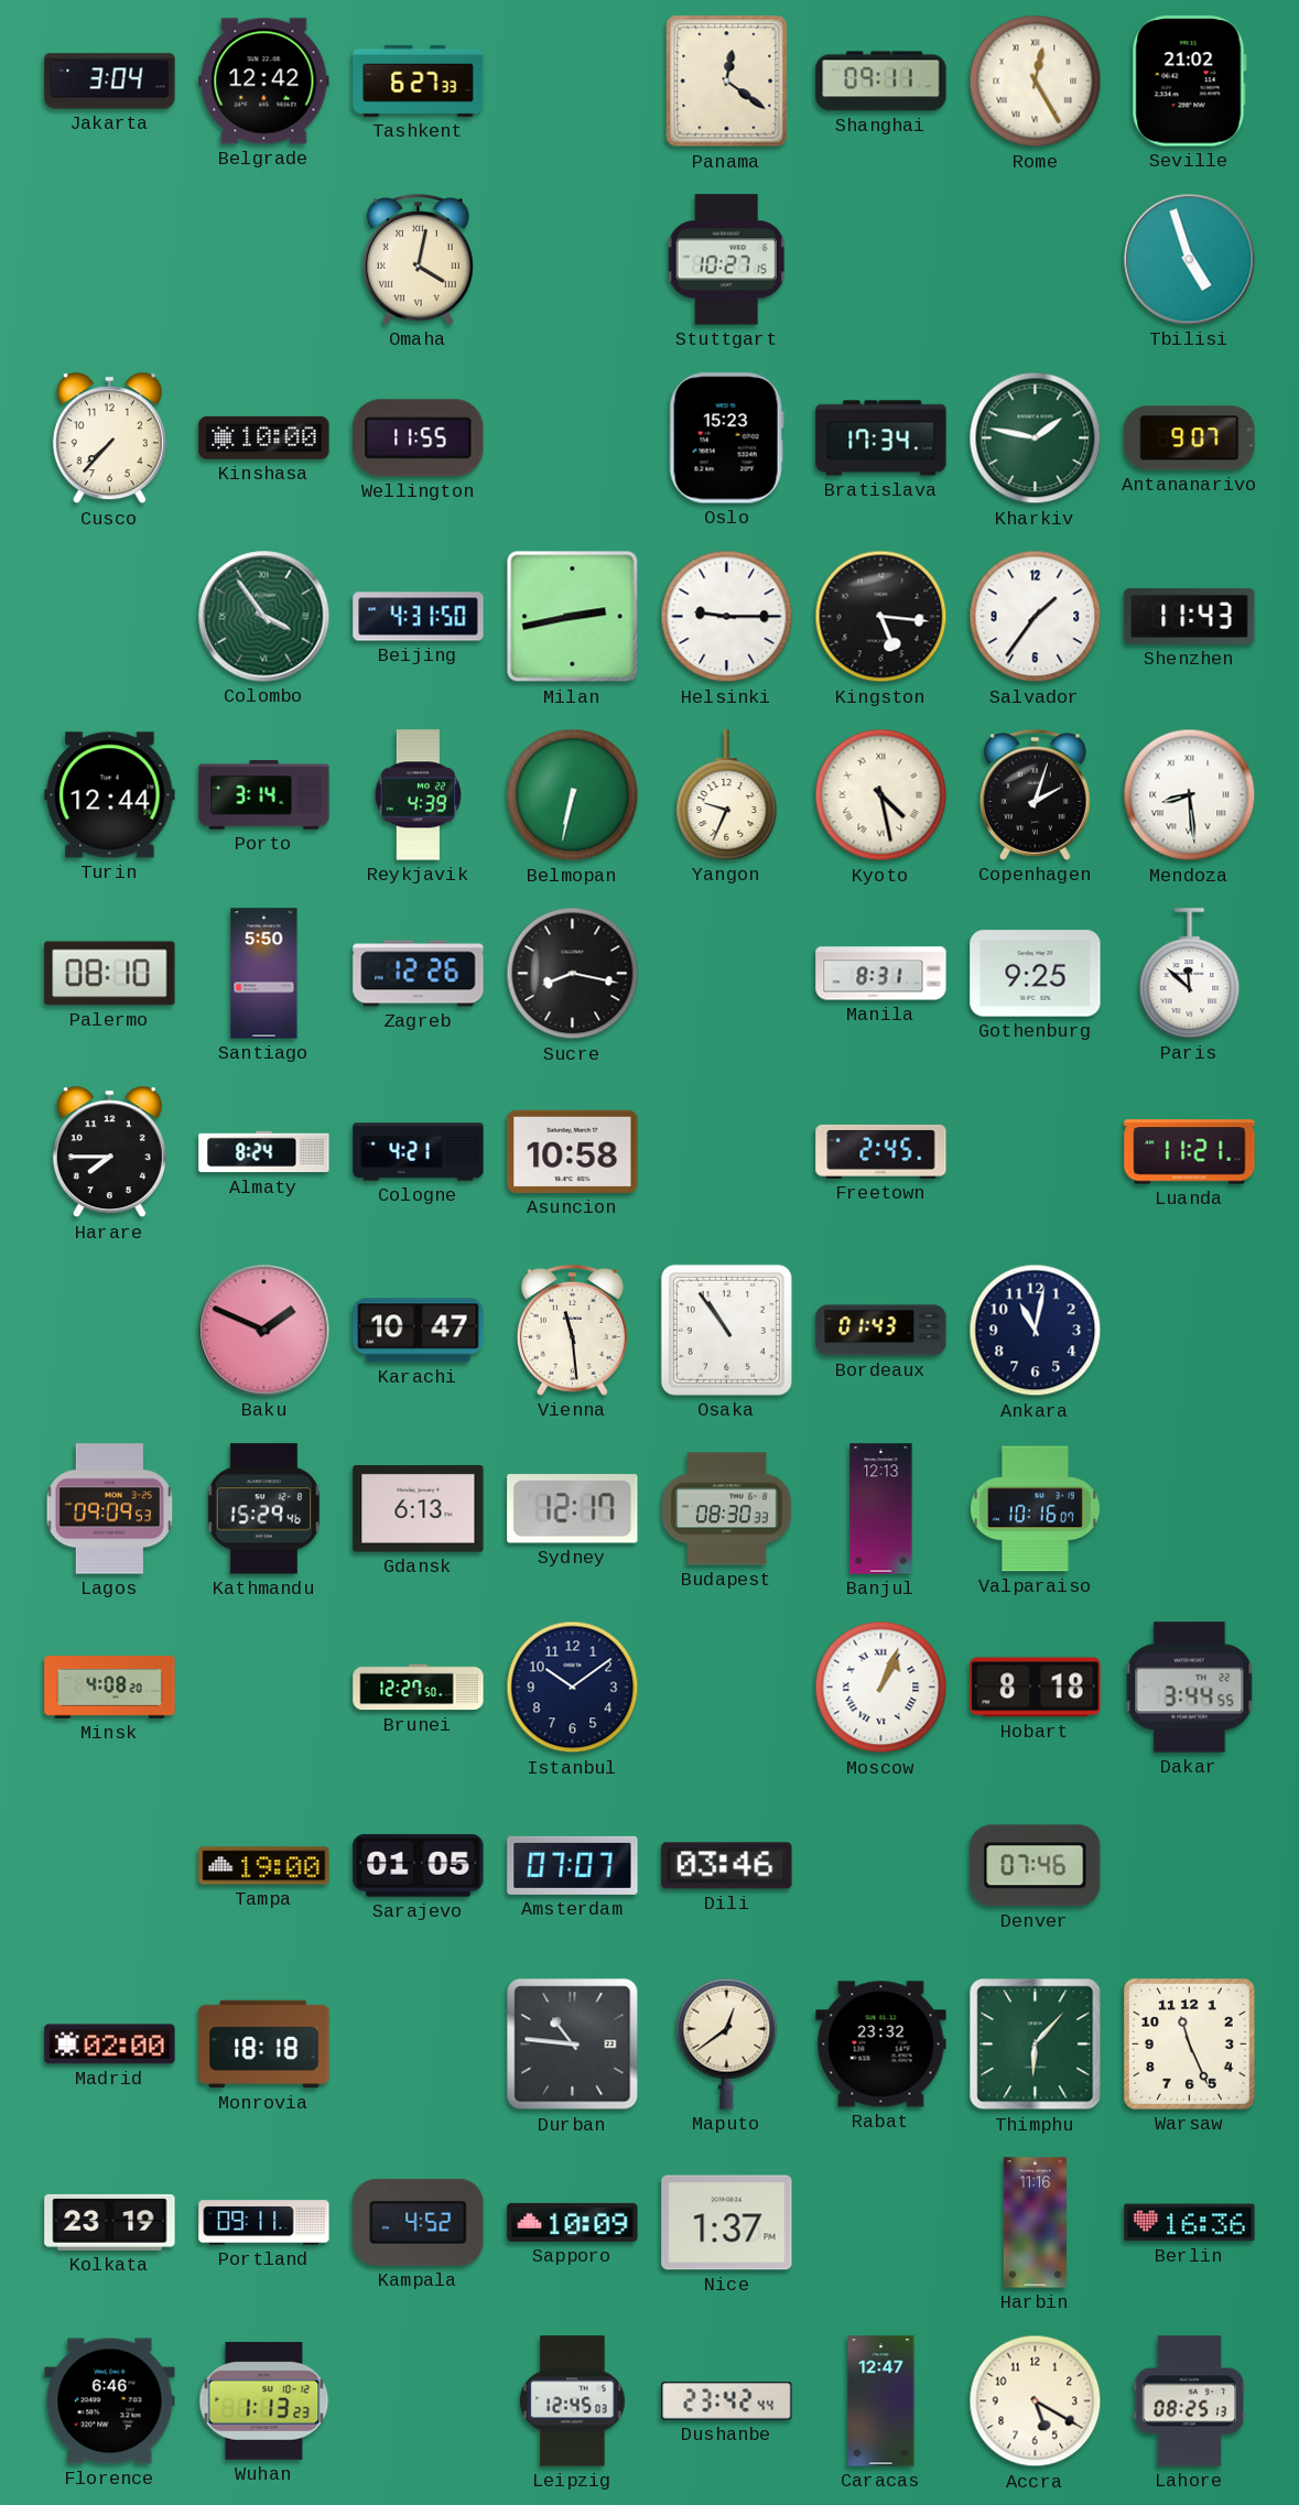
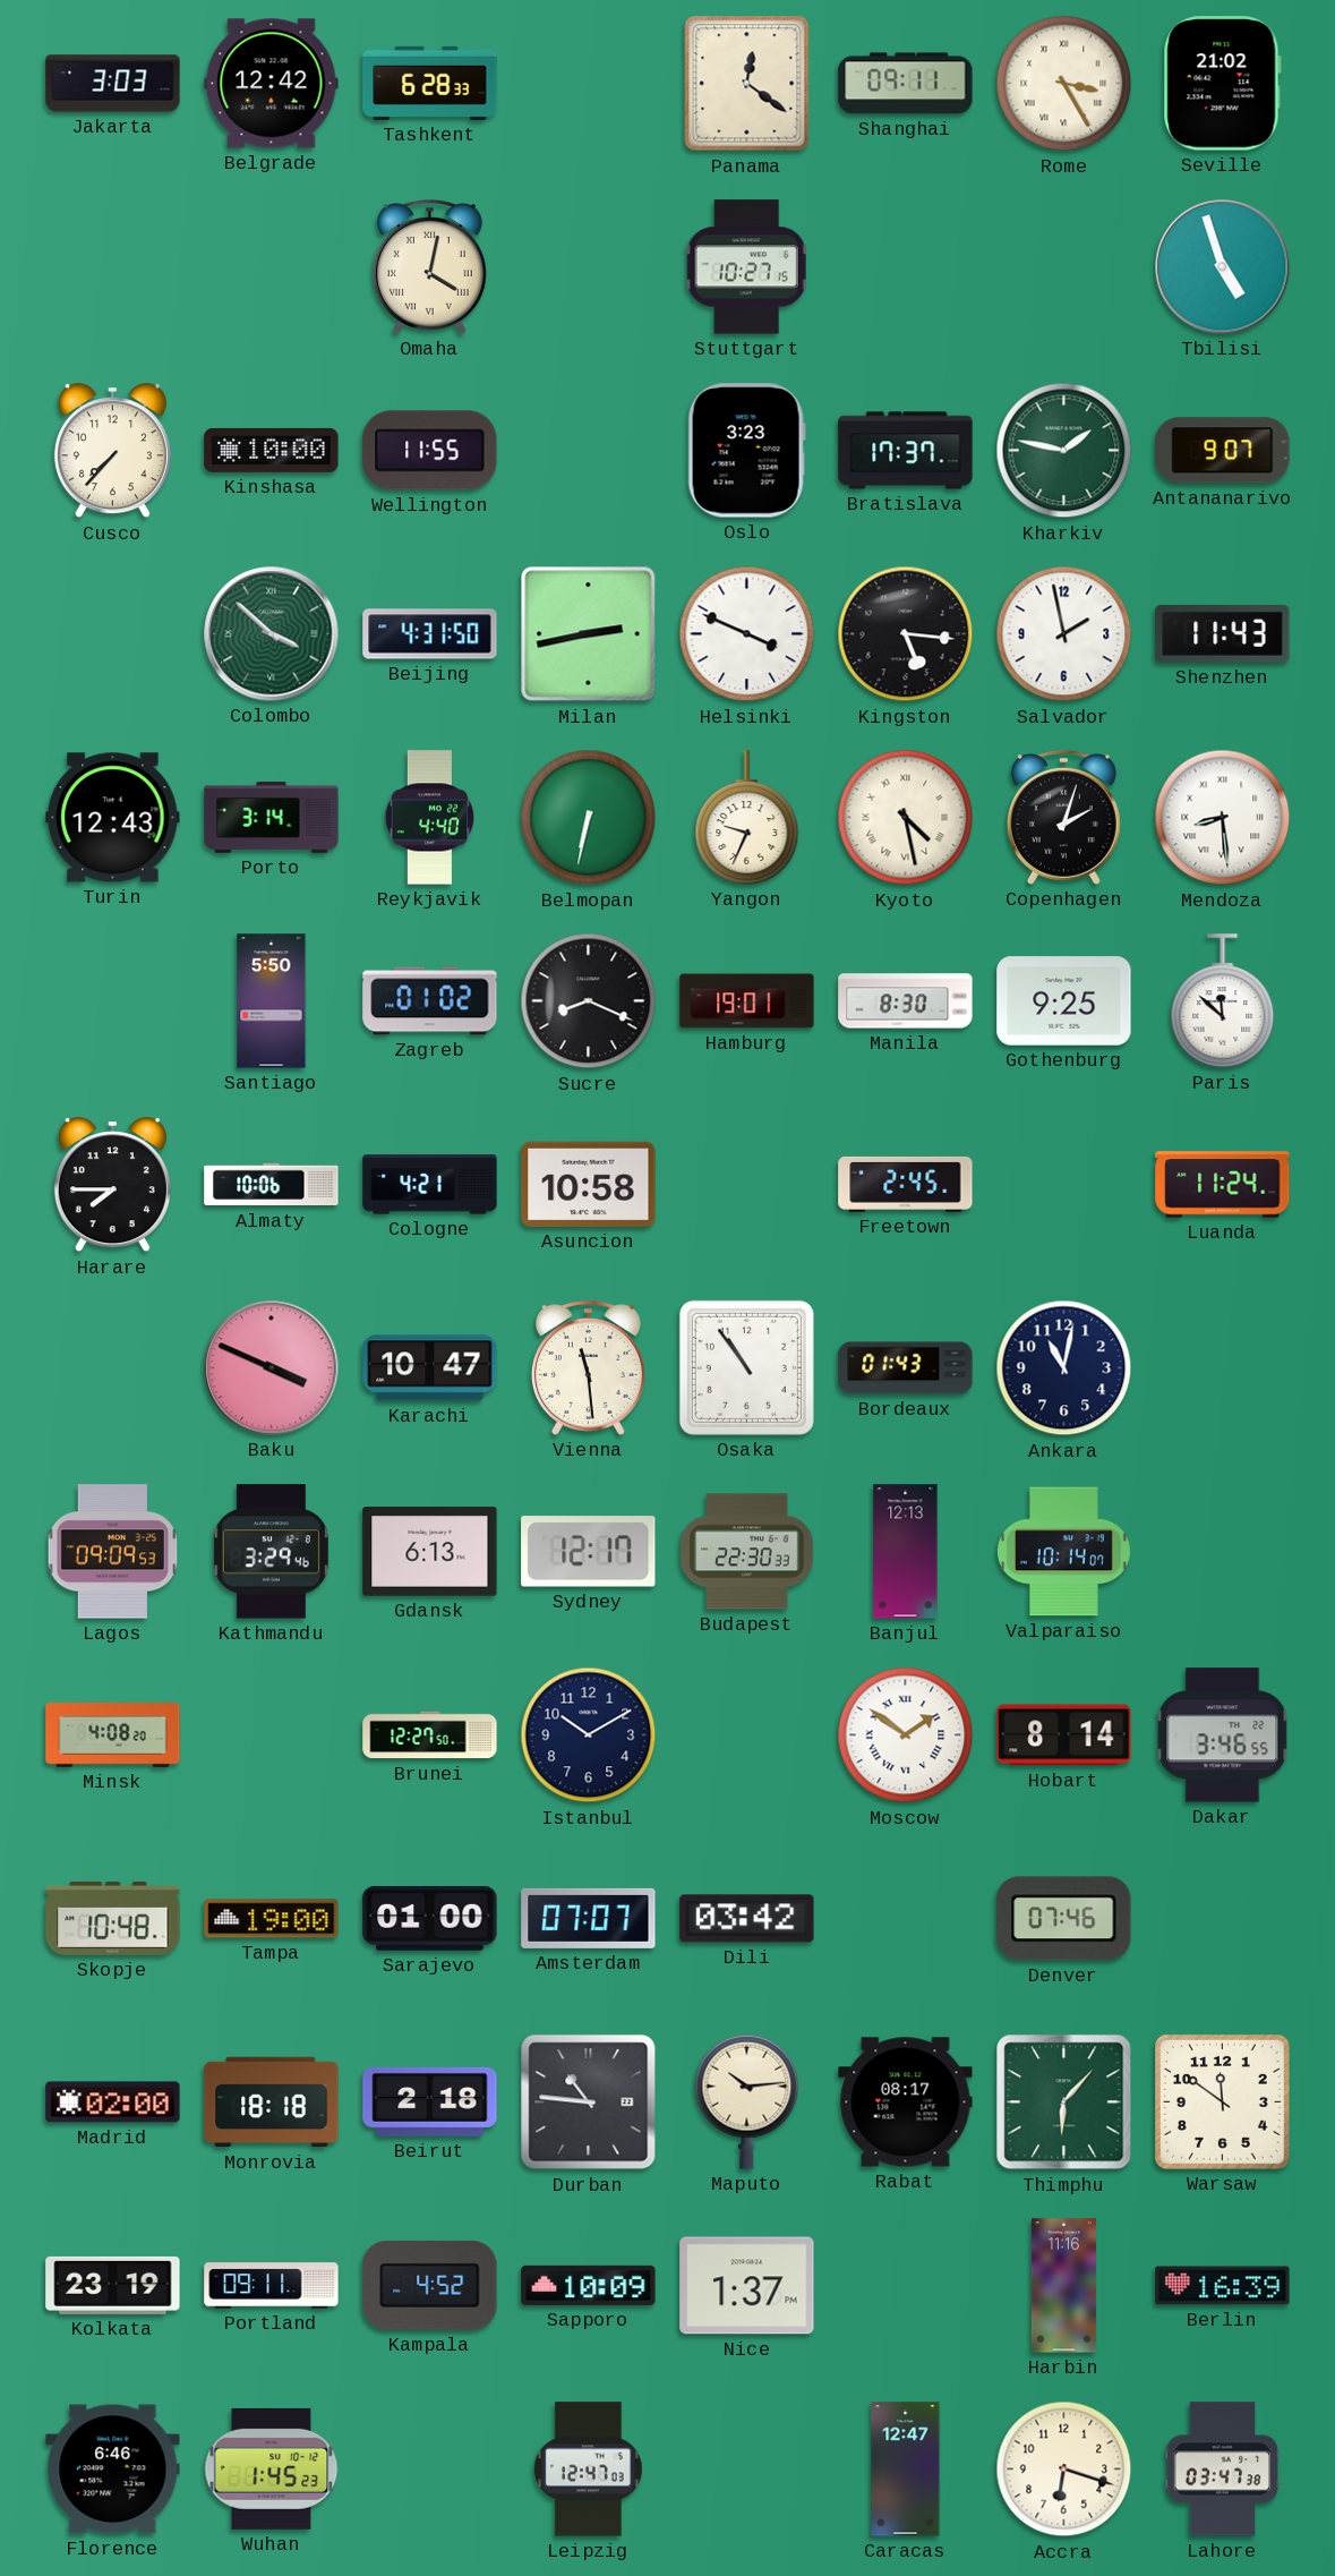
Jakarta: 3:04 -> 3:03
Tashkent: 6:27 -> 6:28
Rome: 12:25 -> 3:25
Oslo: 15:23 -> 3:23
Bratislava: 17:34 -> 17:37
Colombo: 3:54 -> 3:52
Helsinki: 9:15 -> 3:49
Salvador: 1:36 -> 1:58
Turin: 12:44 -> 12:43
Reykjavik: 4:39 -> 4:40
Palermo: 08:10 -> none
Zagreb: 12:26 -> 01:02
Sucre: 8:17 -> 8:19
Hamburg: none -> 19:01
Manila: 8:31 -> 8:30
Almaty: 8:24 -> 10:06
Luanda: 11:21 -> 11:24
Baku: 1:49 -> 3:49
Kathmandu: 15:29 -> 3:29
Budapest: 08:30 -> 22:30
Valparaiso: 10:16 -> 10:14
Istanbul: 10:09 -> 10:10
Moscow: 1:04 -> 1:51
Hobart: 8:18 -> 8:14
Dakar: 3:44 -> 3:46
Skopje: none -> 10:48
Sarajevo: 01:05 -> 01:00
Dili: 03:46 -> 03:42
Beirut: none -> 2:18
Maputo: 12:39 -> 10:14
Rabat: 23:32 -> 08:17
Warsaw: 11:26 -> 11:51
Berlin: 16:36 -> 16:39
Wuhan: 1:13 -> 1:45
Leipzig: 12:45 -> 12:47
Dushanbe: 23:42 -> none
Accra: 5:20 -> 6:18
Lahore: 08:25 -> 03:47
